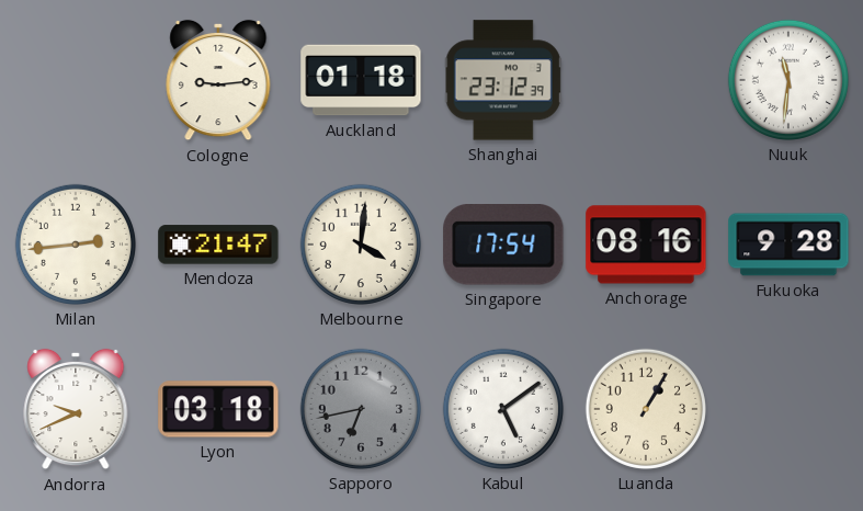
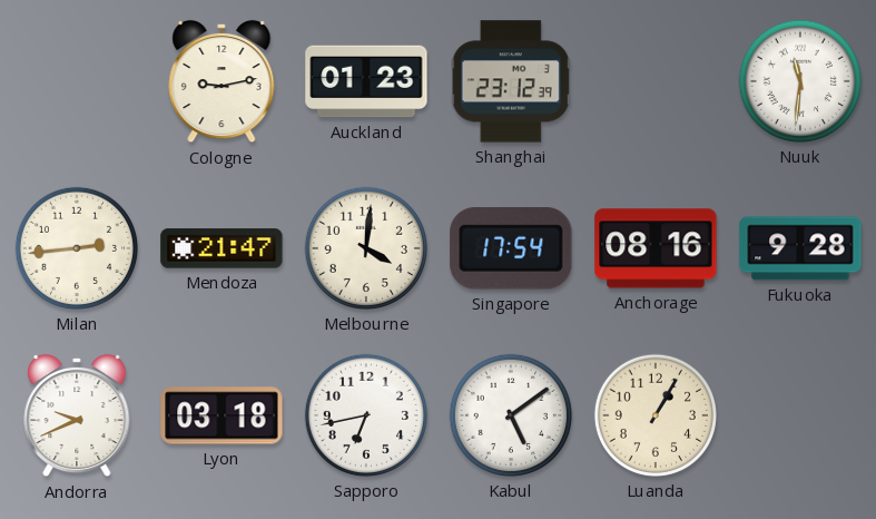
Cologne: 9:14 -> 9:13
Auckland: 01:18 -> 01:23
Sapporo dial: grey -> white
